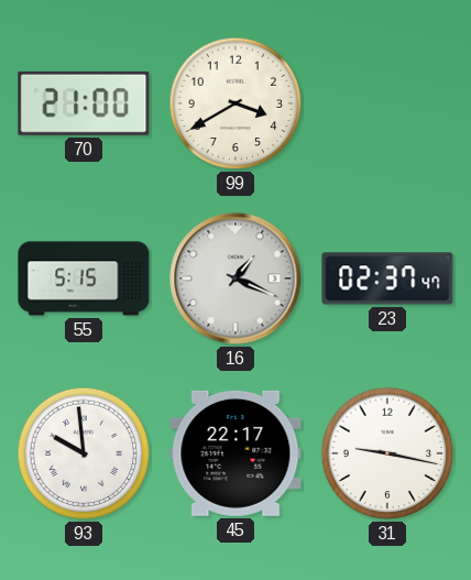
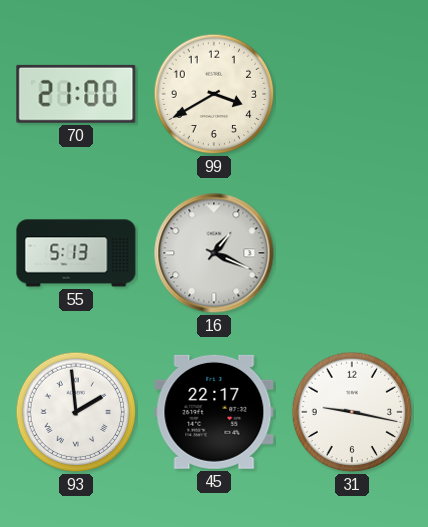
55: 5:15 -> 5:13
23: 02:37 -> none
93: 9:59 -> 1:59
